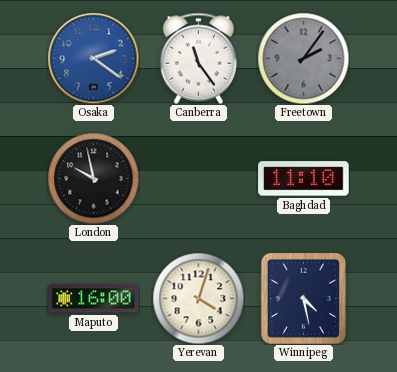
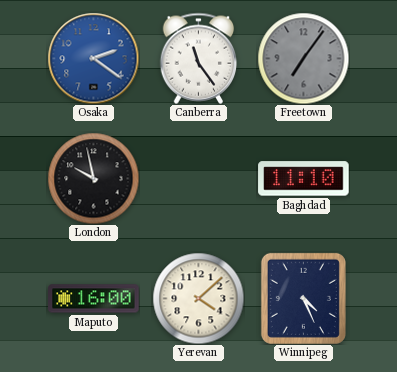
Freetown: 2:06 -> 7:06
Yerevan: 4:03 -> 4:08
Winnipeg: 4:28 -> 4:26
